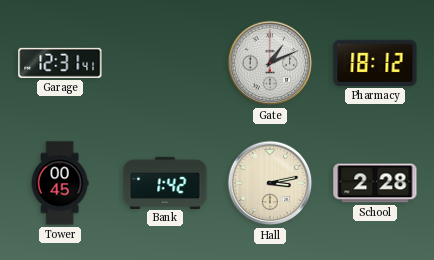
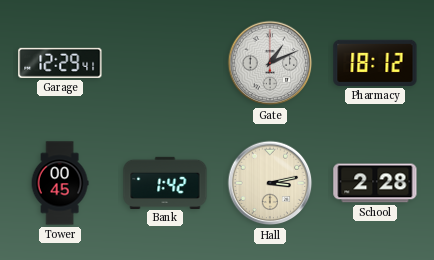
Garage: 12:31 -> 12:29
